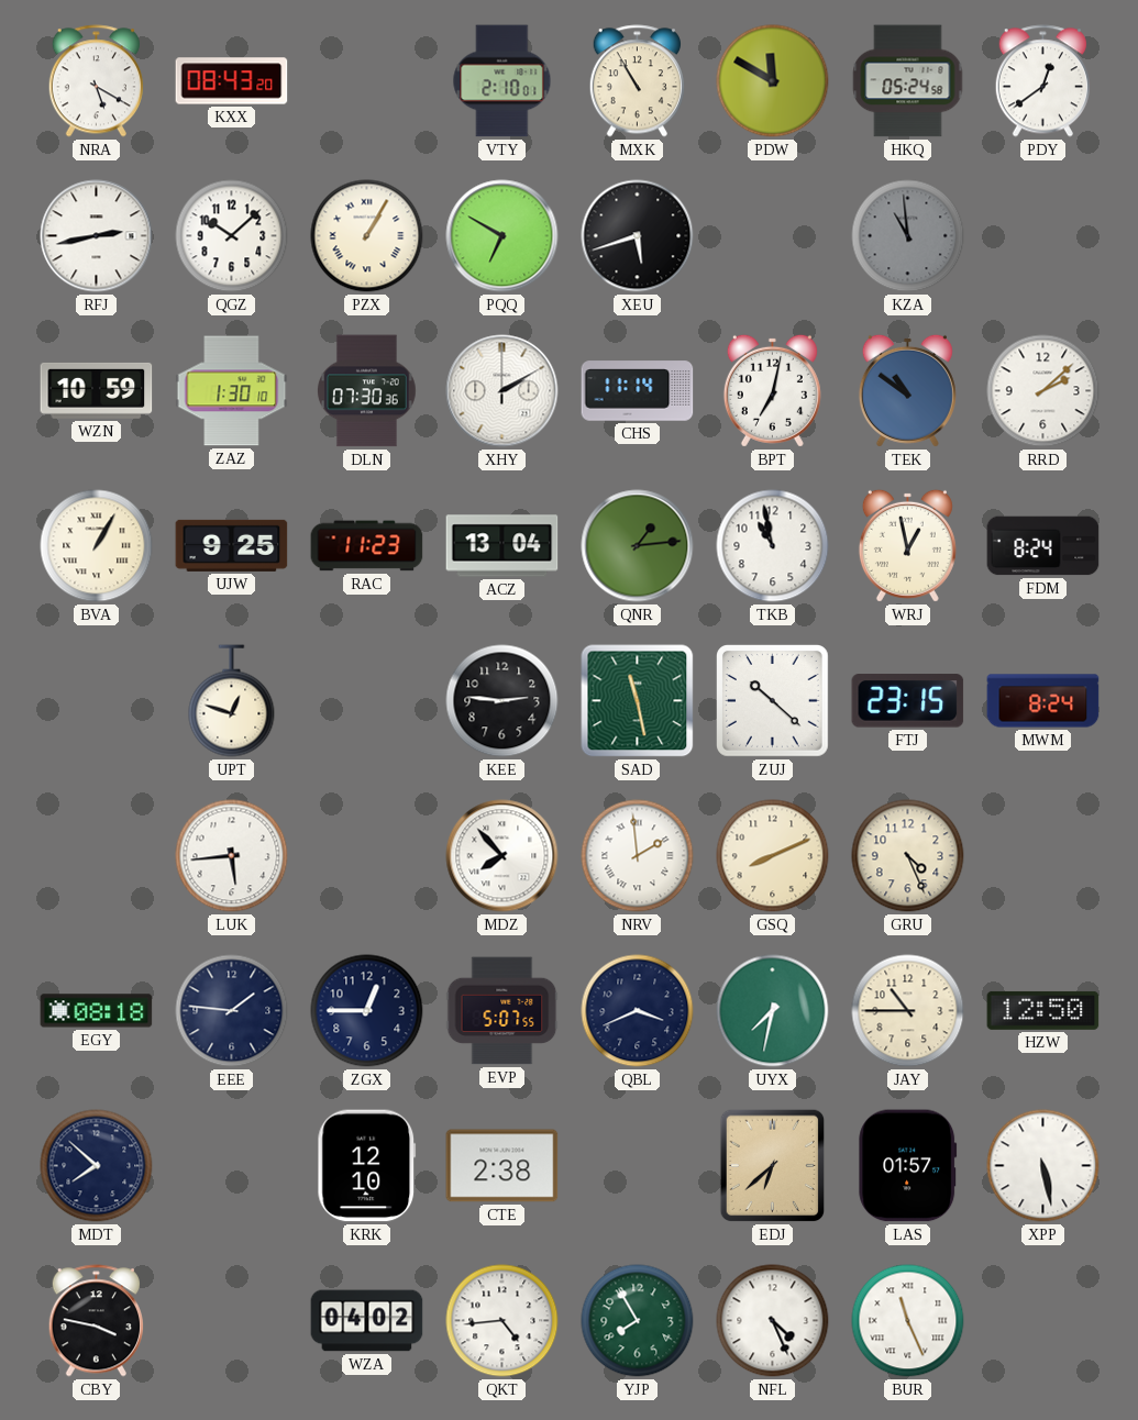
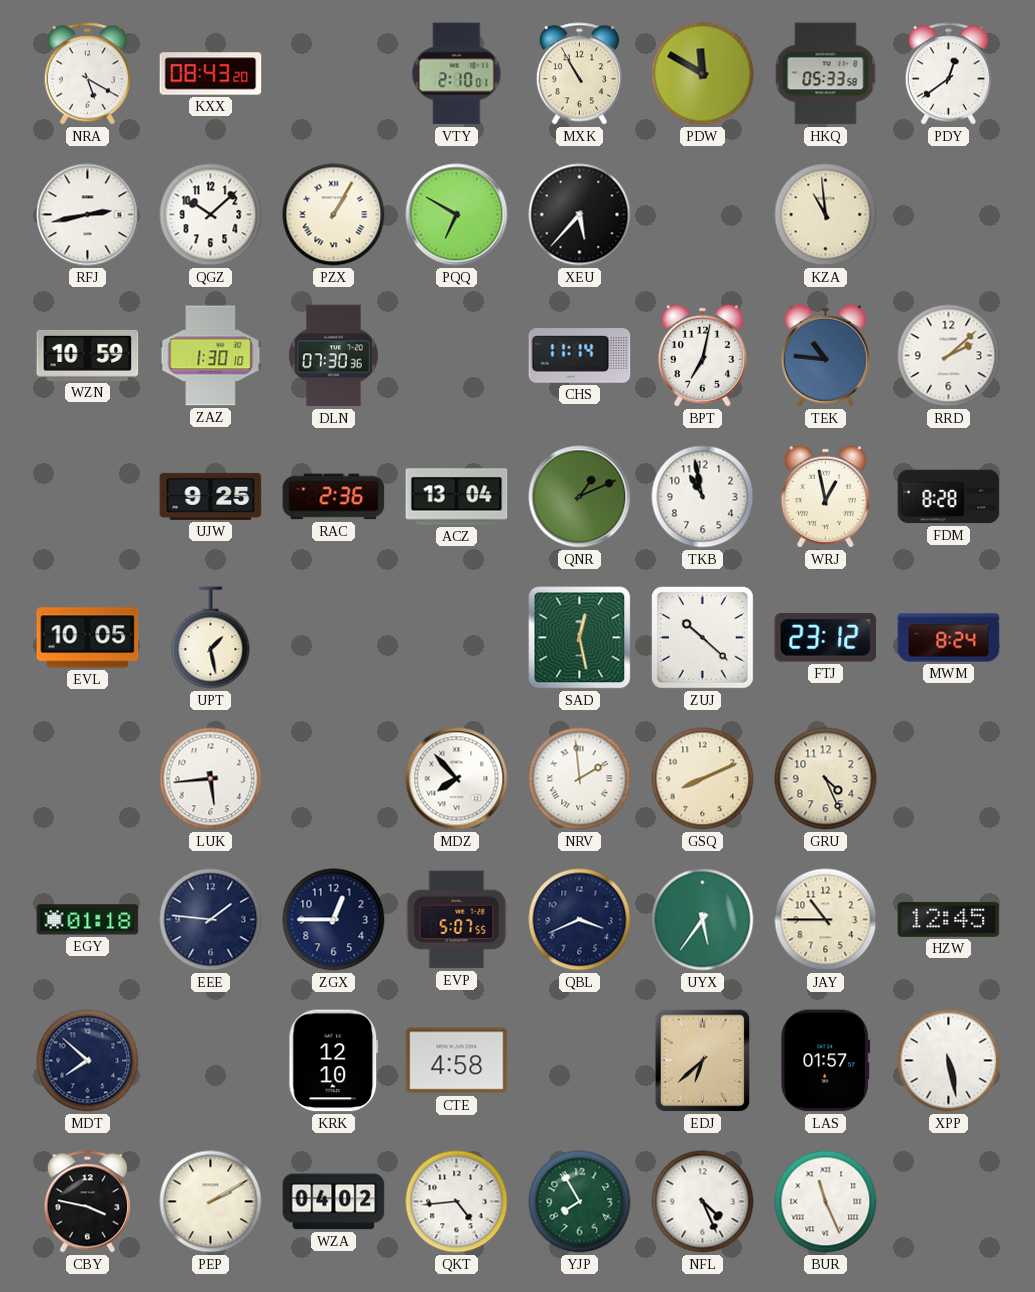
HKQ: 05:24 -> 05:33
XEU: 5:42 -> 5:37
KZA dial: grey -> cream
XHY: 2:10 -> none
TEK: 10:51 -> 10:46
BVA: 1:05 -> none
RAC: 11:23 -> 2:36
QNR: 1:14 -> 1:11
FDM: 8:24 -> 8:28
EVL: none -> 10:05
UPT: 12:48 -> 1:28
KEE: 2:46 -> none
SAD: 11:28 -> 12:28
FTJ: 23:15 -> 23:12
EGY: 08:18 -> 01:18
UYX: 7:32 -> 5:36
HZW: 12:50 -> 12:45
CTE: 2:38 -> 4:58
PEP: none -> 2:10
